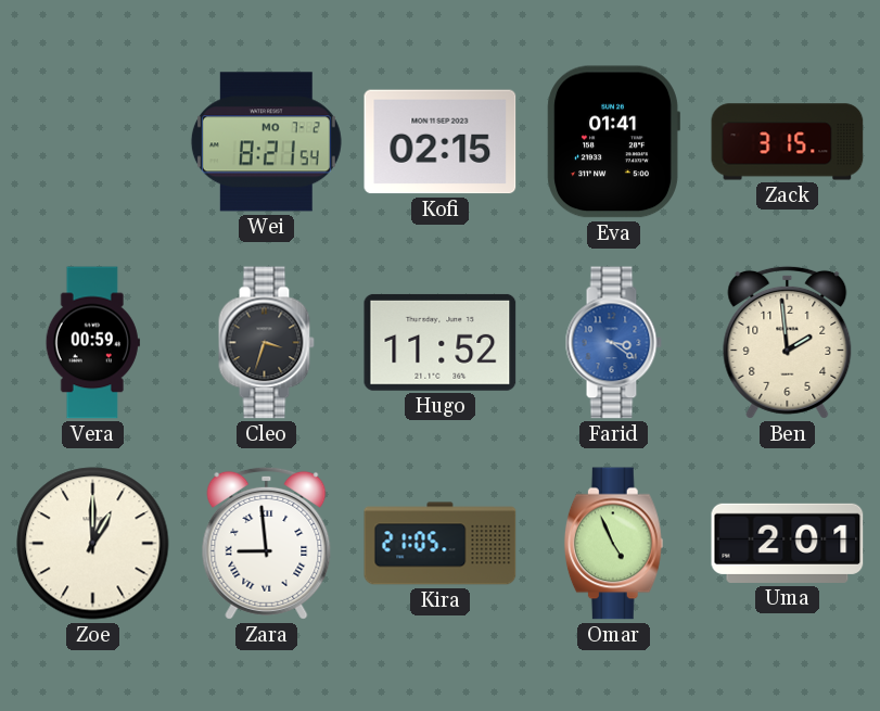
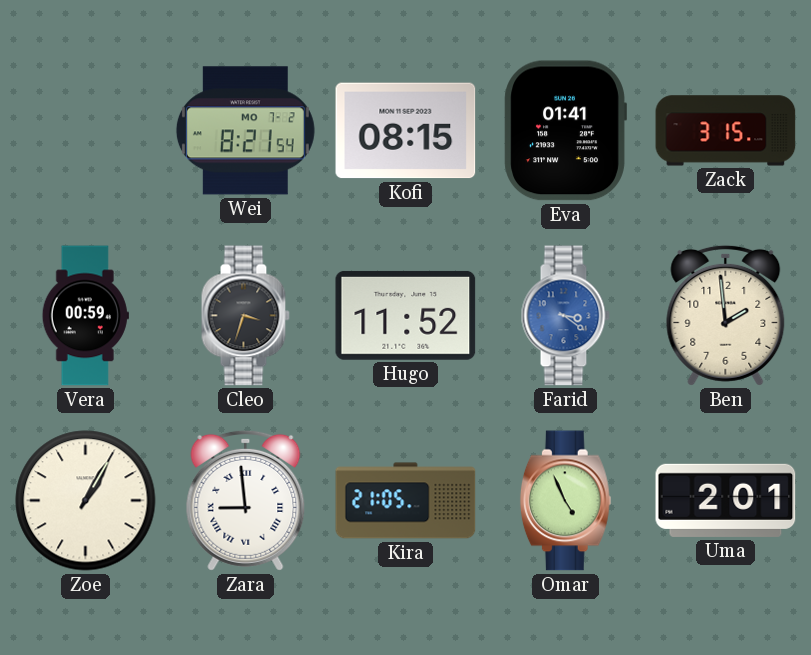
Kofi: 02:15 -> 08:15
Zoe: 1:00 -> 1:05
